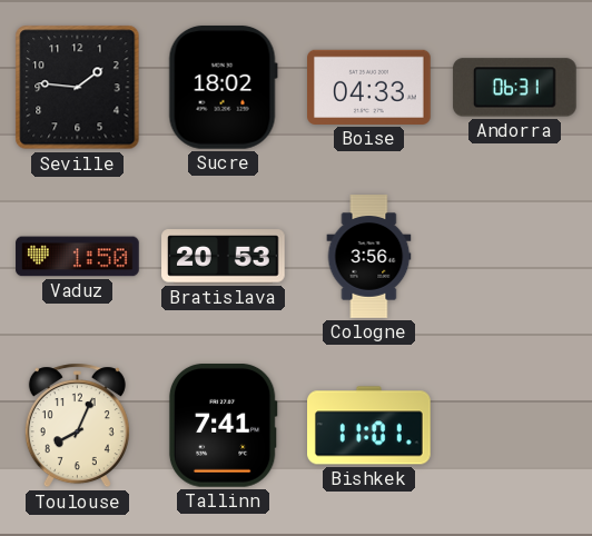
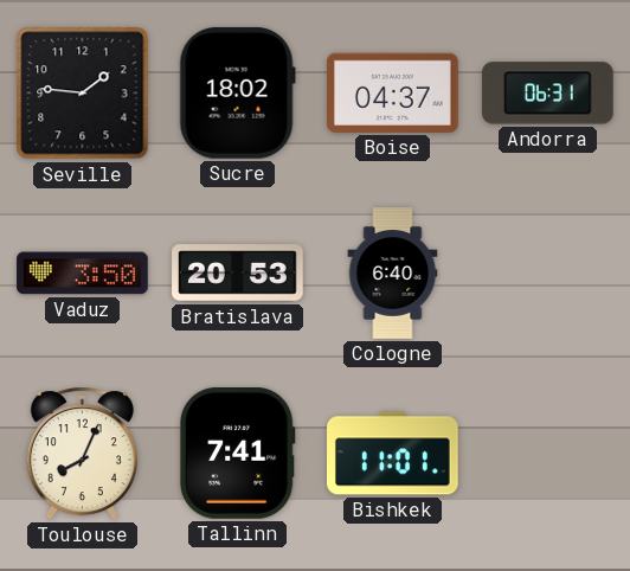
Boise: 04:33 -> 04:37
Vaduz: 1:50 -> 3:50
Cologne: 3:56 -> 6:40
